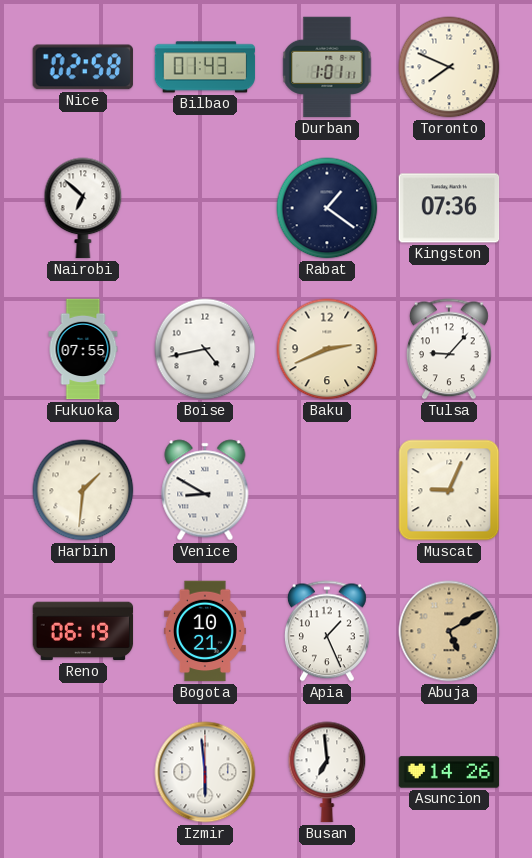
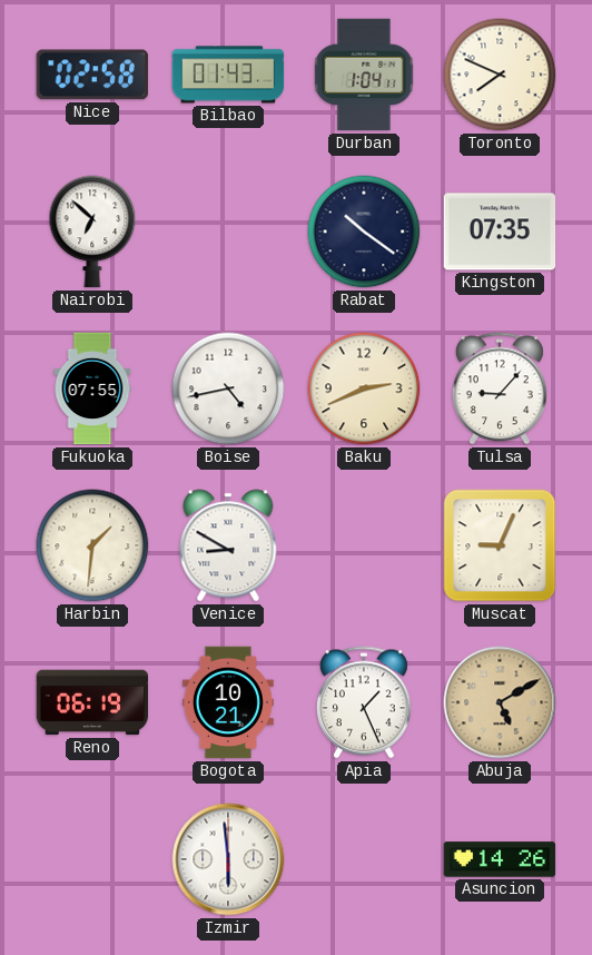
Durban: 1:01 -> 1:04
Rabat: 1:21 -> 10:21
Kingston: 07:36 -> 07:35
Busan: 6:59 -> none
